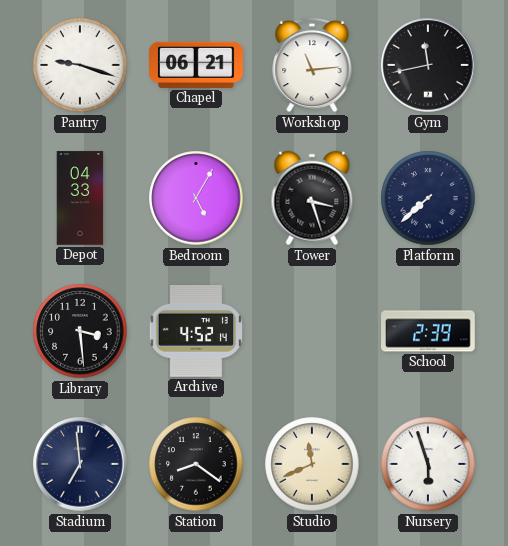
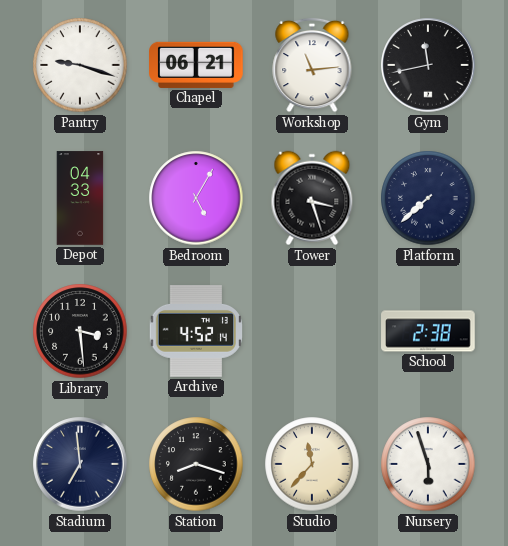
School: 2:39 -> 2:38
Station: 8:21 -> 8:18
Studio: 11:41 -> 11:37
